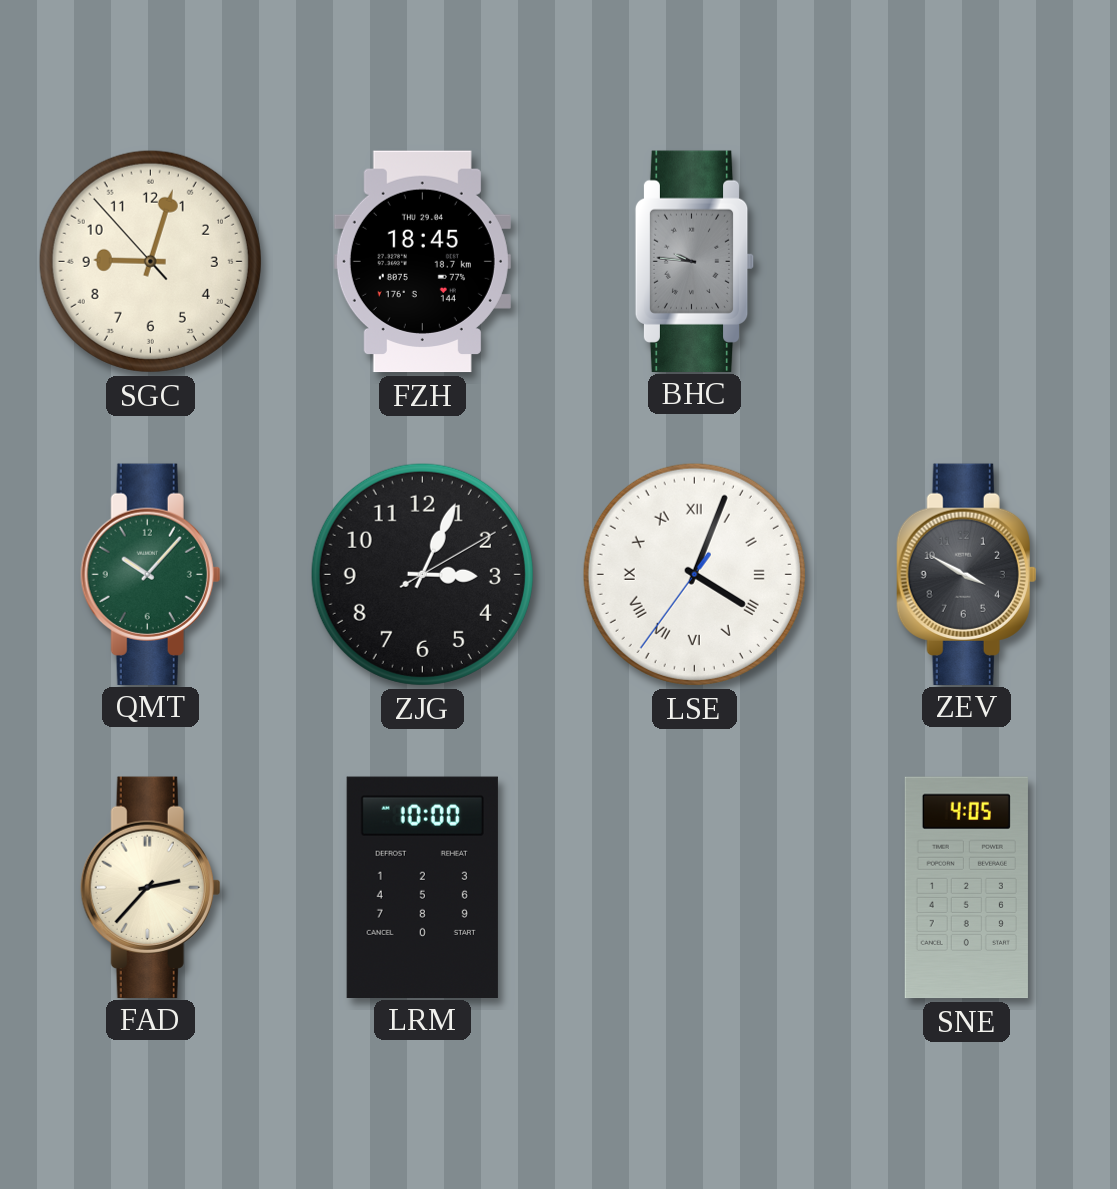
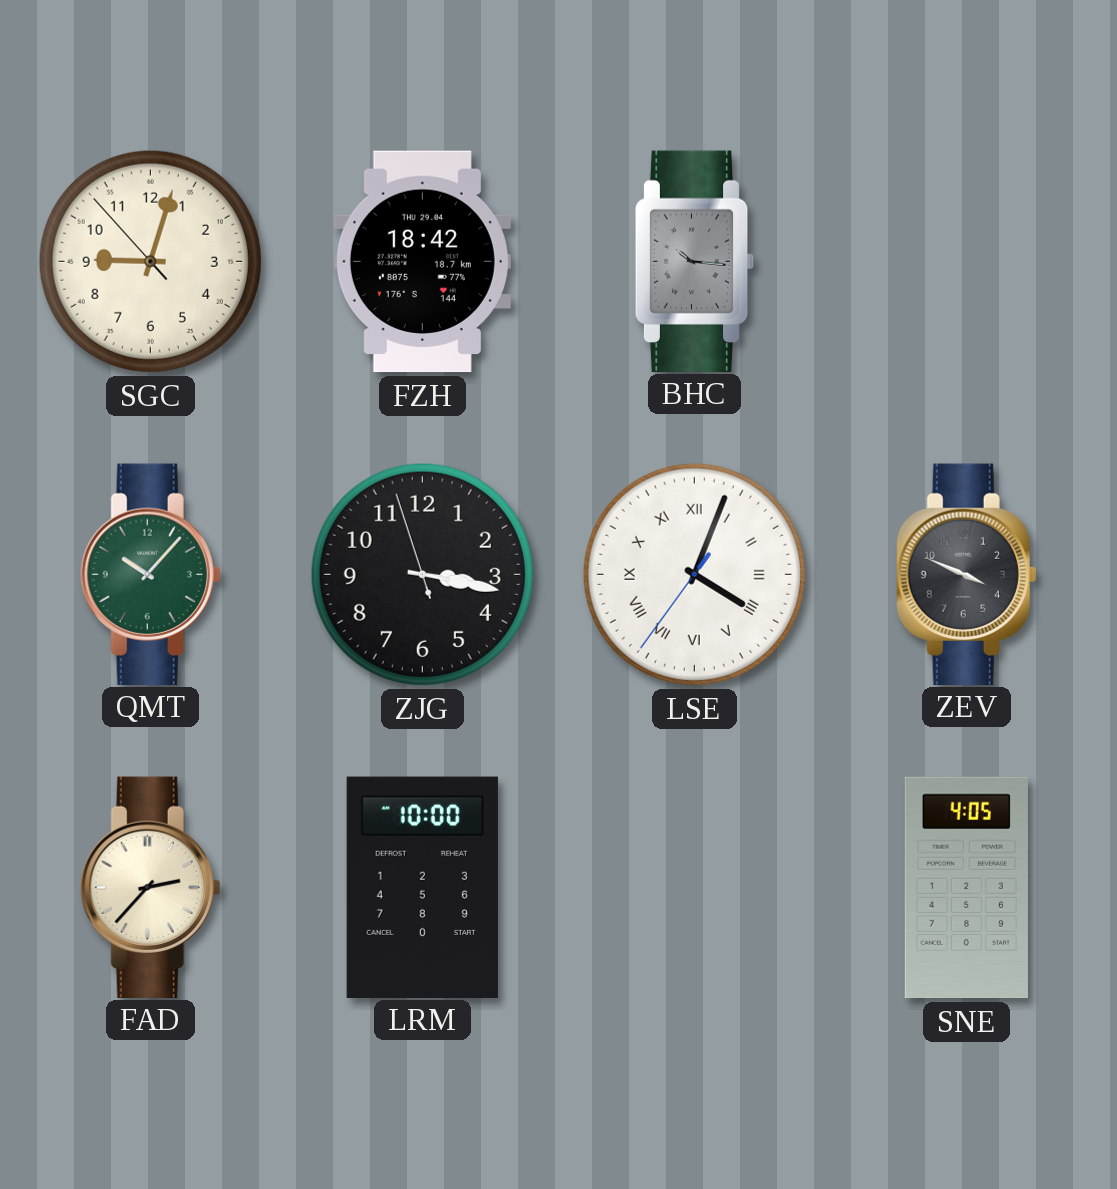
FZH: 18:45 -> 18:42
BHC: 9:46 -> 10:16
ZJG: 3:04 -> 3:16
ZEV: 3:50 -> 3:49
